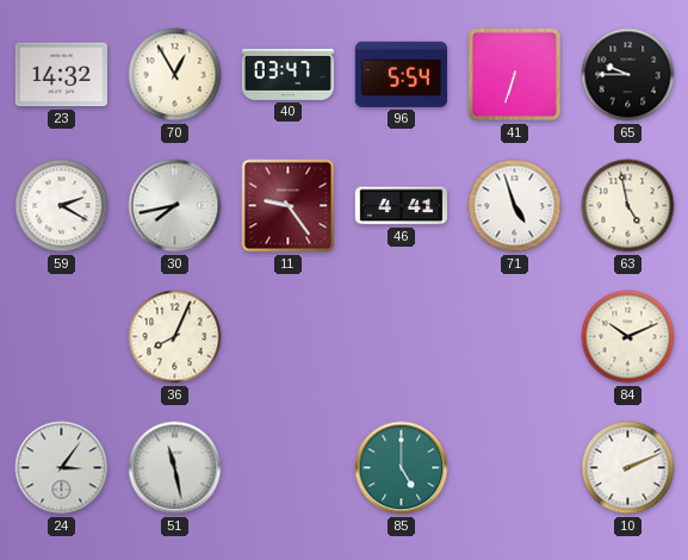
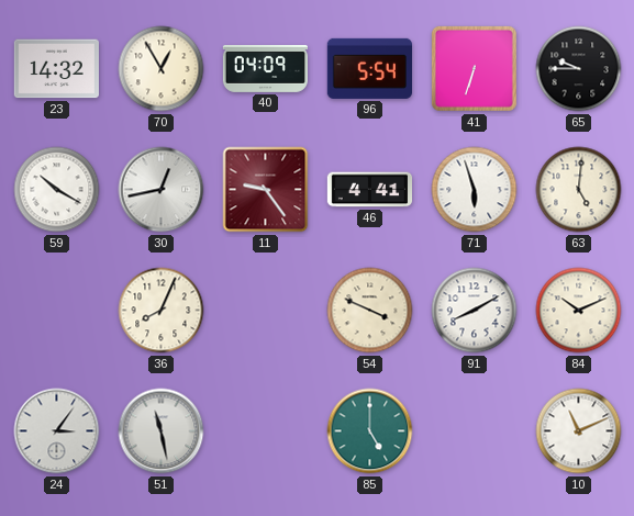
40: 03:47 -> 04:09
59: 2:20 -> 10:20
30: 7:43 -> 12:43
71: 4:57 -> 5:57
63: 4:58 -> 5:01
54: none -> 3:49
91: none -> 8:10
10: 2:11 -> 11:11
